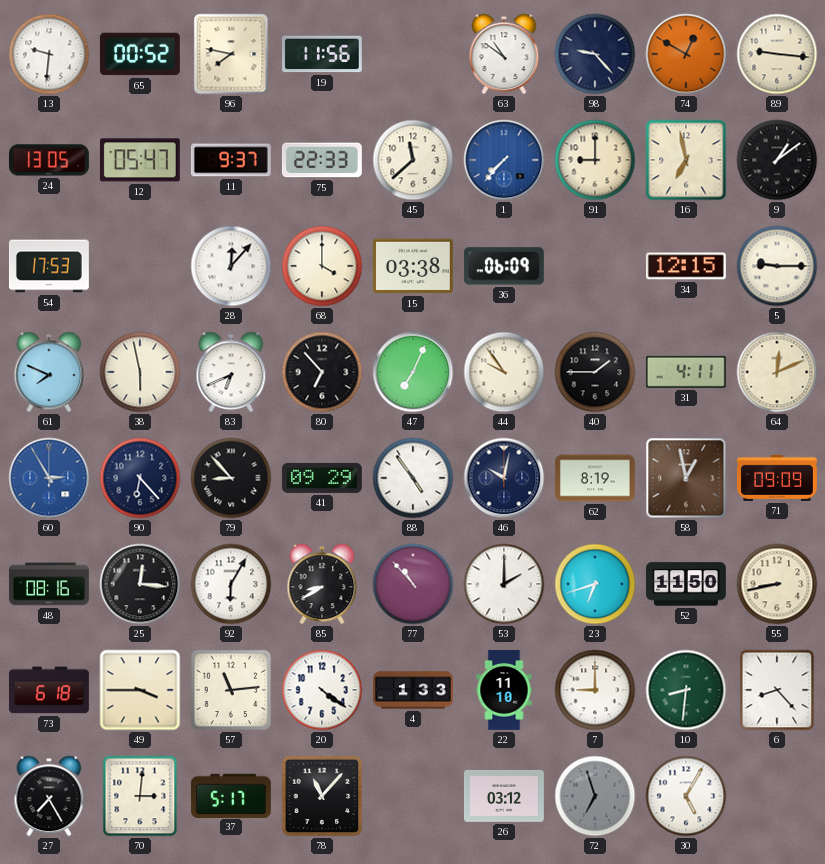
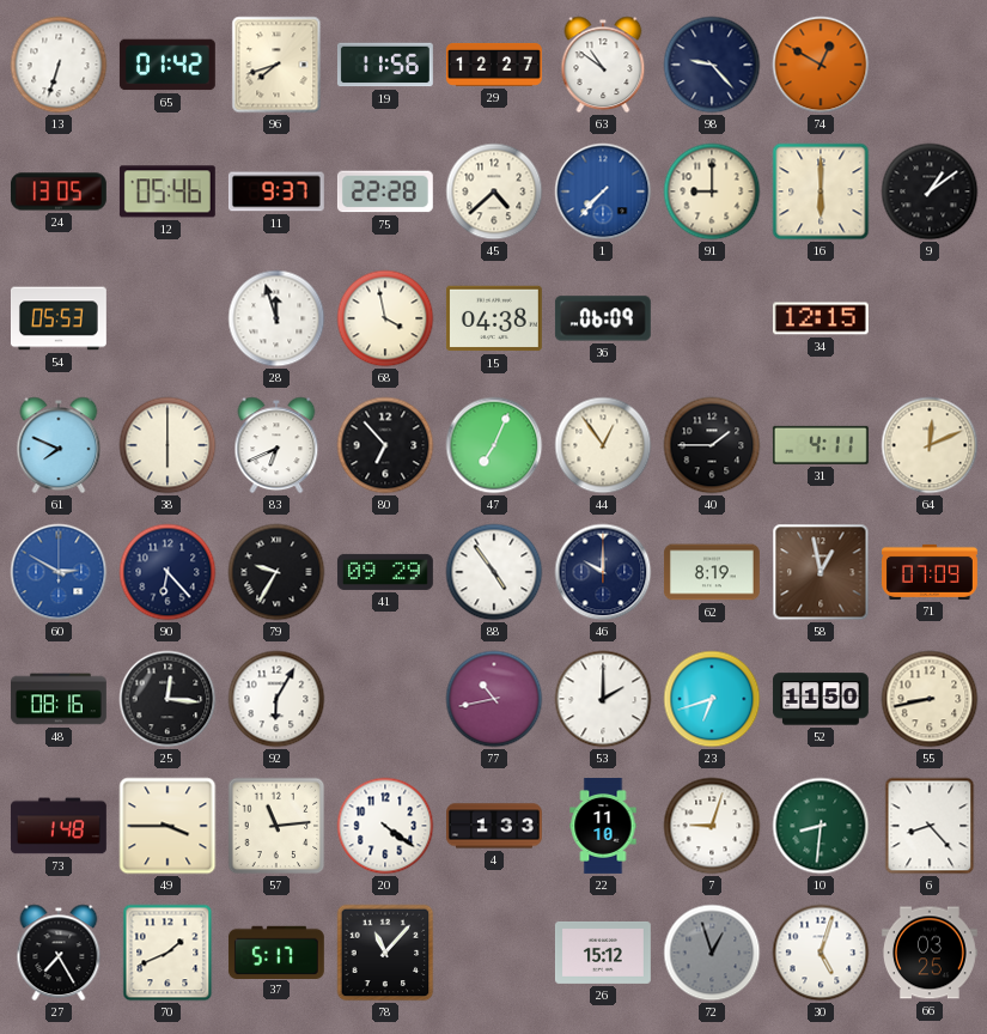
13: 9:31 -> 6:33
65: 00:52 -> 01:42
96: 7:47 -> 7:42
29: none -> 12:27
89: 9:16 -> none
12: 05:47 -> 05:46
75: 22:33 -> 22:28
45: 11:38 -> 4:38
16: 6:58 -> 6:00
54: 17:53 -> 05:53
28: 12:07 -> 11:57
68: 4:00 -> 3:58
15: 03:38 -> 04:38
5: 9:15 -> none
38: 5:58 -> 6:00
44: 9:54 -> 12:54
60: 2:55 -> 2:50
79: 8:53 -> 9:35
46: 10:02 -> 10:00
71: 09:09 -> 07:09
85: 8:40 -> none
77: 10:53 -> 10:43
73: 6:18 -> 1:48
7: 9:00 -> 9:03
70: 3:01 -> 1:41
26: 03:12 -> 15:12
72: 6:57 -> 12:57
30: 5:05 -> 5:03
66: none -> 03:25
